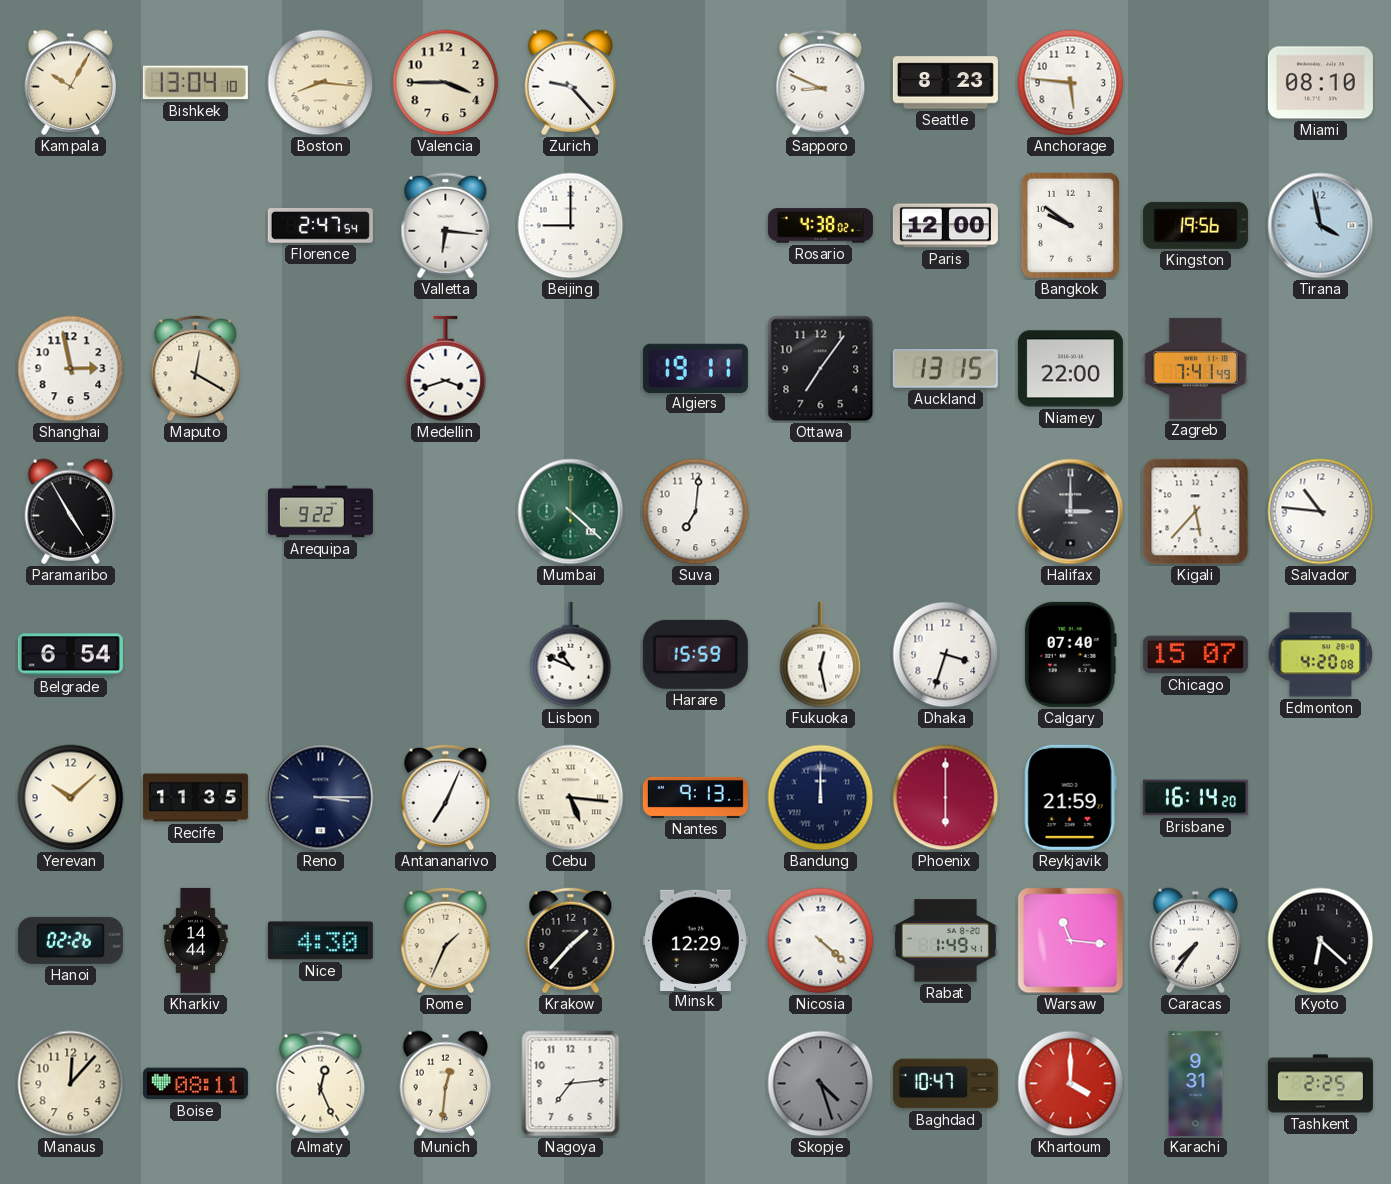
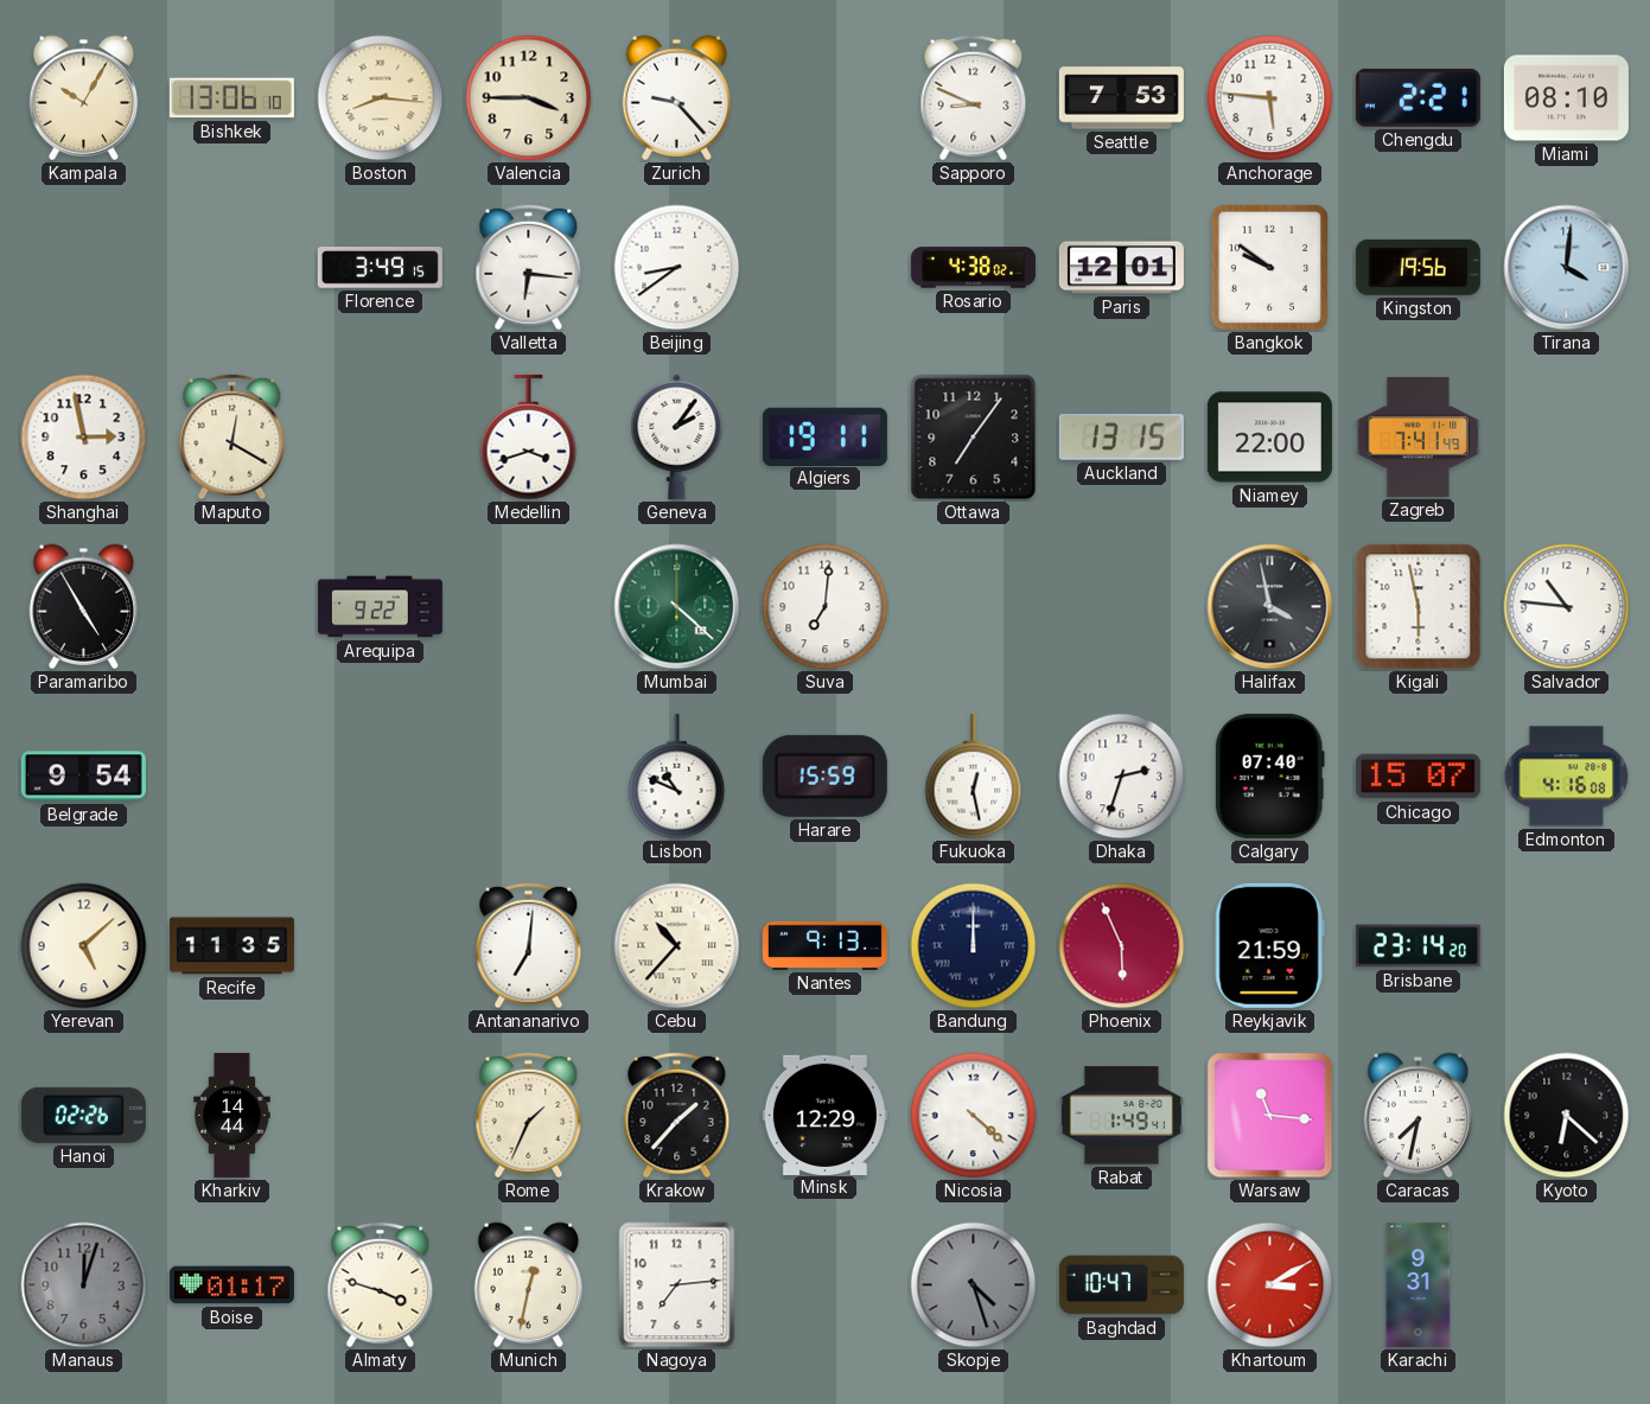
Bishkek: 13:04 -> 13:06
Seattle: 8:23 -> 7:53
Chengdu: none -> 2:21
Florence: 2:47 -> 3:49
Beijing: 9:00 -> 8:39
Paris: 12:00 -> 12:01
Tirana: 3:58 -> 4:01
Geneva: none -> 2:06
Halifax: 3:00 -> 3:58
Kigali: 5:37 -> 5:58
Belgrade: 6:54 -> 9:54
Dhaka: 3:33 -> 2:33
Edmonton: 4:20 -> 4:16
Yerevan: 10:08 -> 5:08
Reno: 3:15 -> none
Antananarivo: 7:04 -> 7:01
Cebu: 5:16 -> 10:37
Phoenix: 6:00 -> 5:56
Brisbane: 16:14 -> 23:14
Nice: 4:30 -> none
Caracas: 7:36 -> 7:32
Manaus: 12:07 -> 12:03
Manaus dial: cream -> grey
Boise: 08:11 -> 01:17
Almaty: 12:26 -> 3:48
Munich: 12:31 -> 12:32
Khartoum: 4:00 -> 3:10
Tashkent: 2:25 -> none
